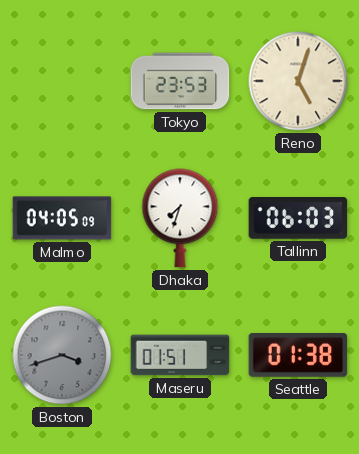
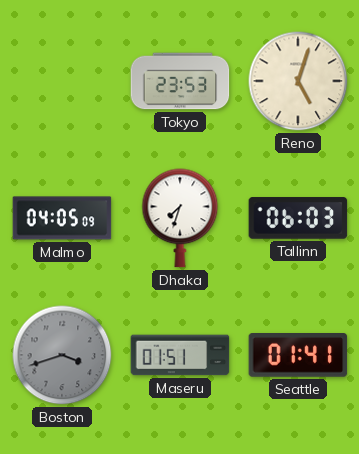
Seattle: 01:38 -> 01:41
